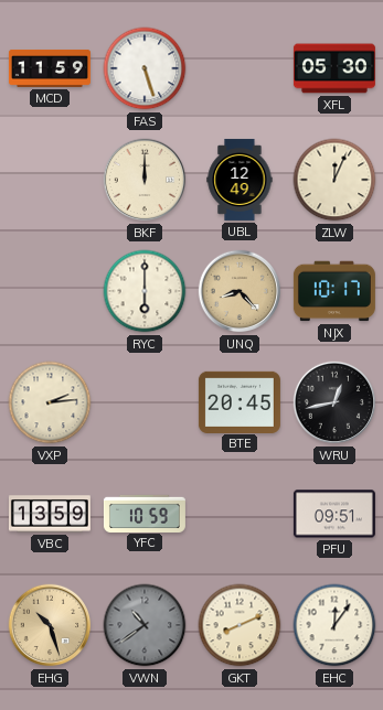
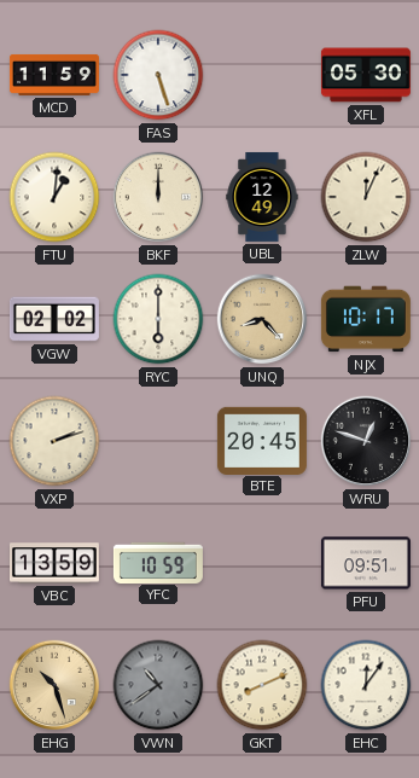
FTU: none -> 1:01
VGW: none -> 02:02
VXP: 2:14 -> 2:12
WRU: 12:43 -> 12:48
